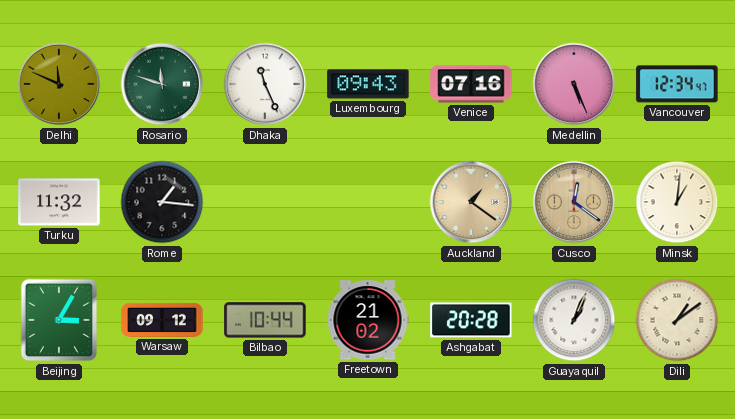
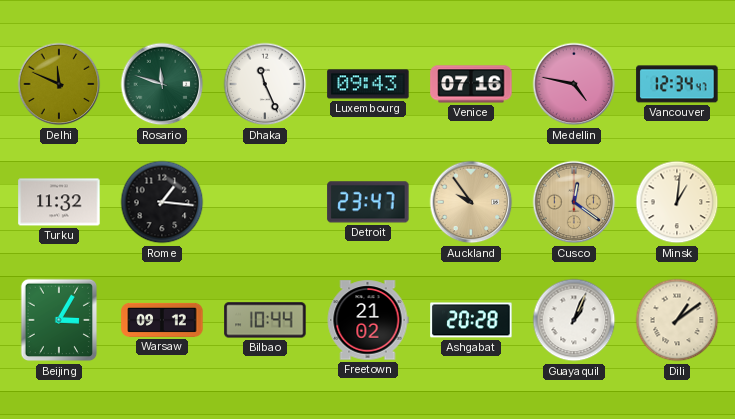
Medellin: 5:26 -> 4:47
Detroit: none -> 23:47
Auckland: 1:21 -> 9:54
